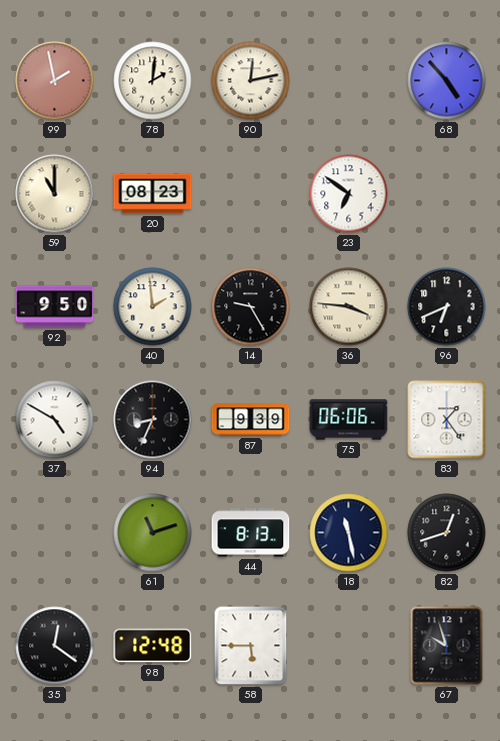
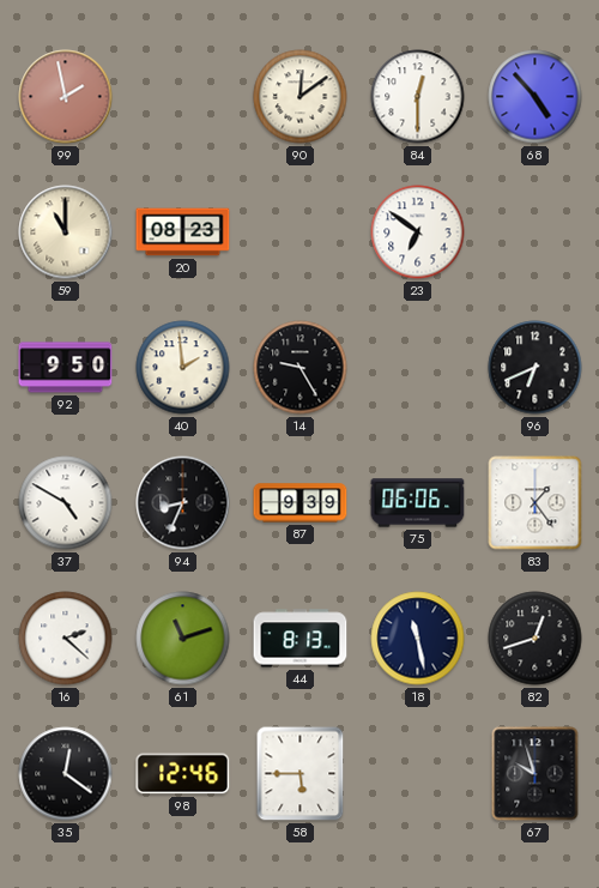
78: 2:01 -> none
90: 12:13 -> 12:09
84: none -> 12:30
36: 3:46 -> none
16: none -> 2:22
98: 12:48 -> 12:46
